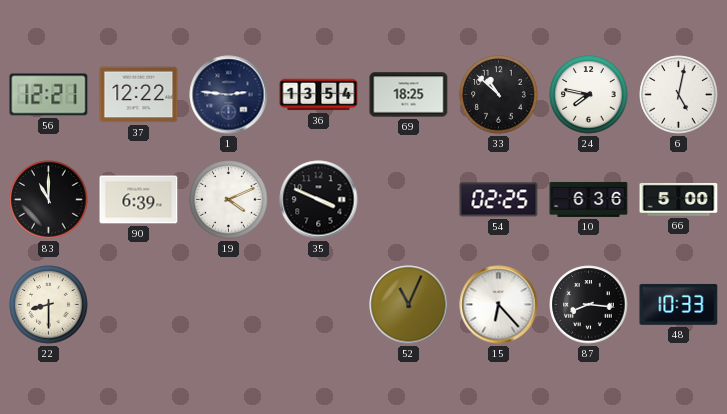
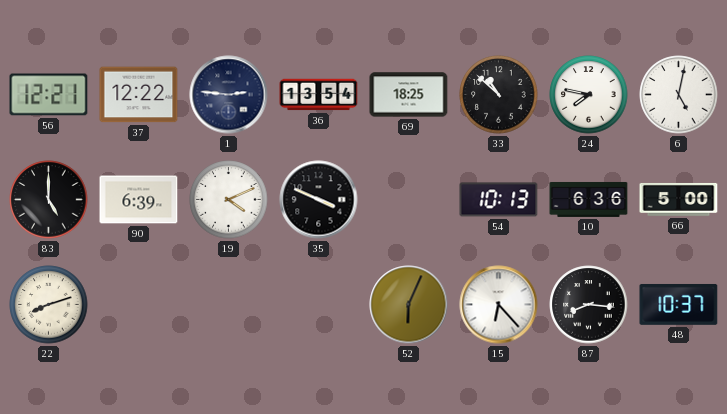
83: 11:00 -> 5:00
54: 02:25 -> 10:13
22: 8:30 -> 8:12
52: 11:04 -> 6:04
48: 10:33 -> 10:37
